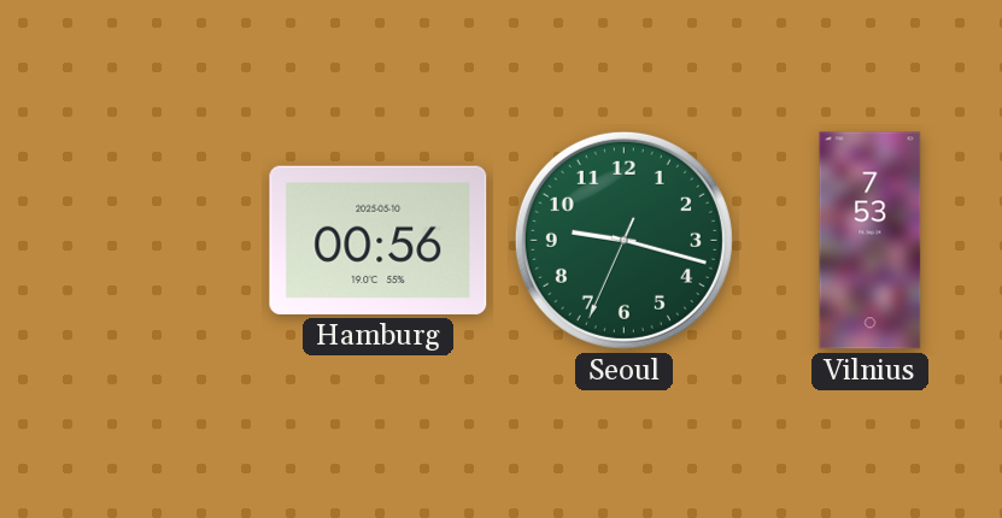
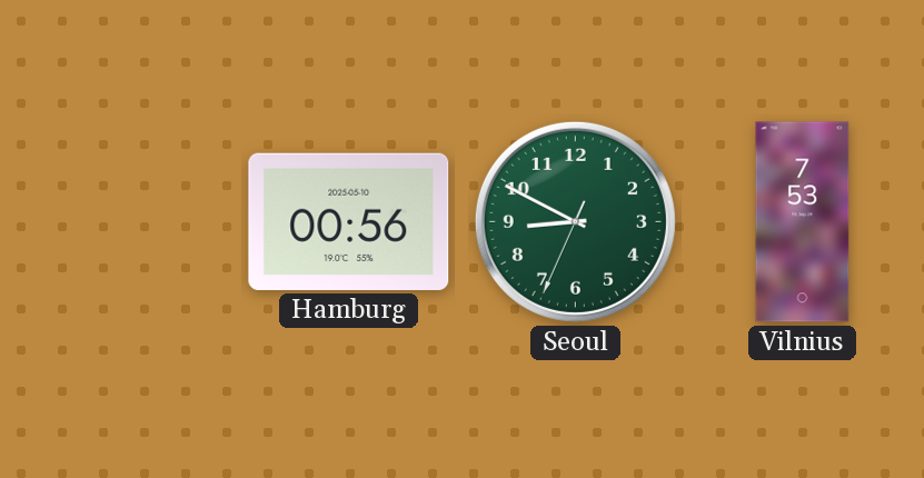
Seoul: 9:17 -> 8:49
